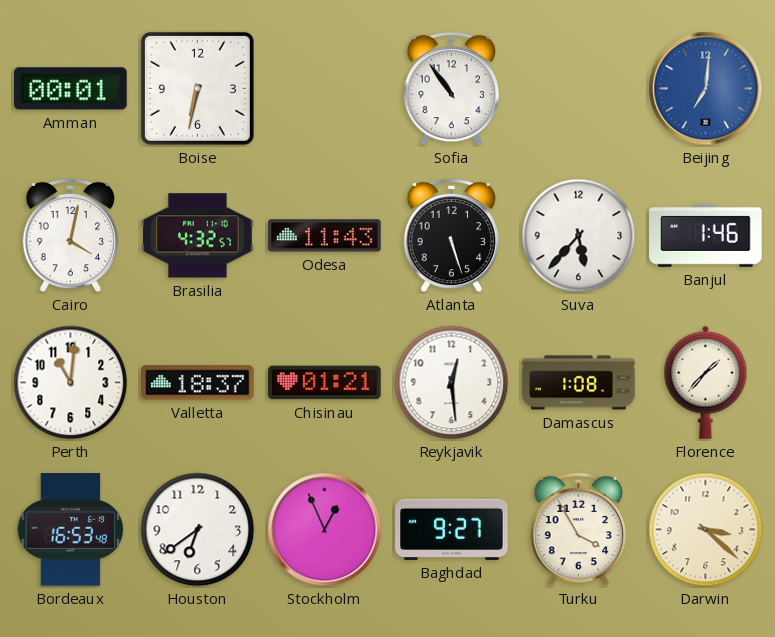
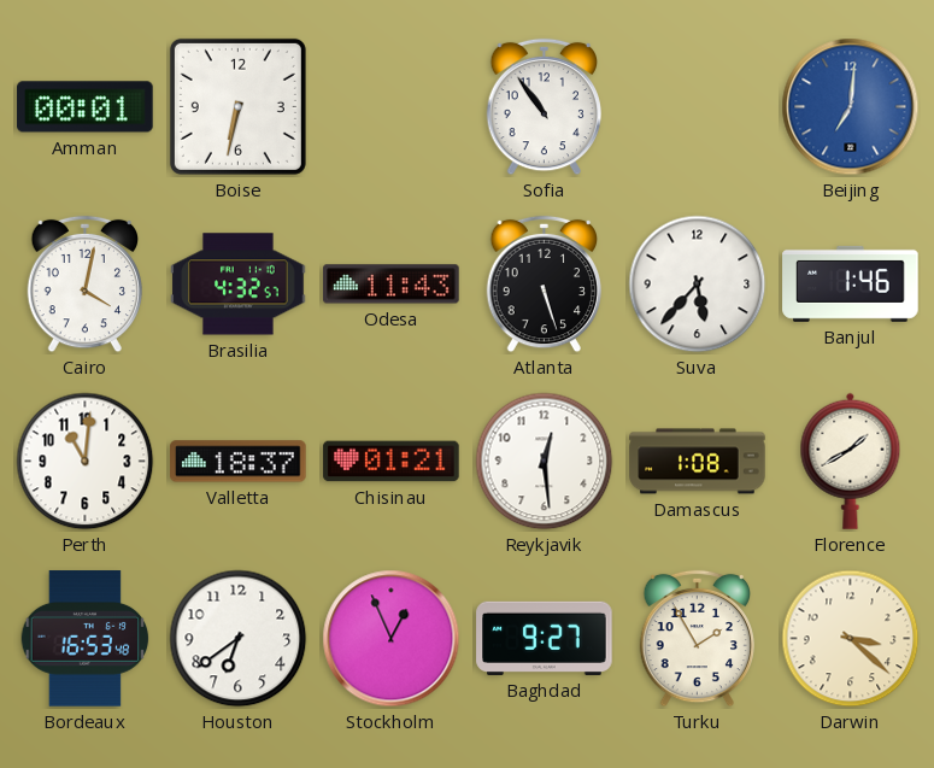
Florence: 1:37 -> 1:40
Turku: 3:55 -> 1:55
